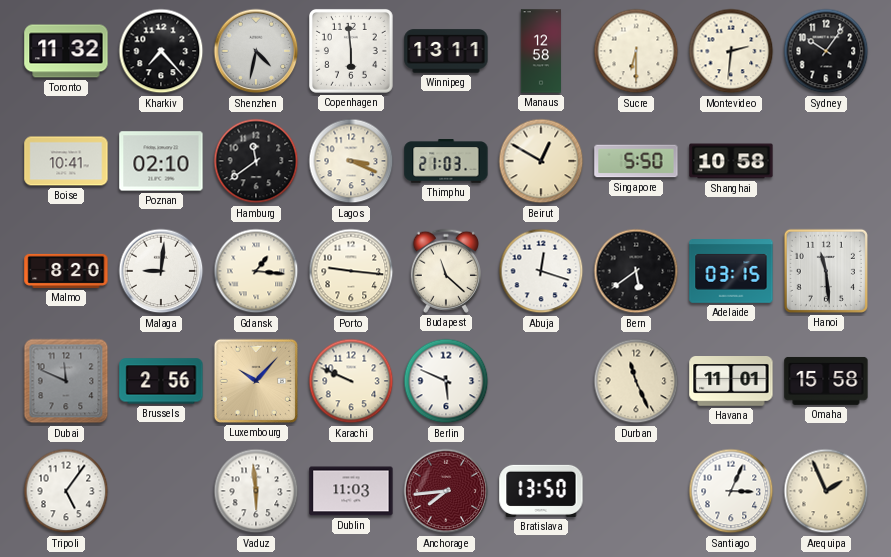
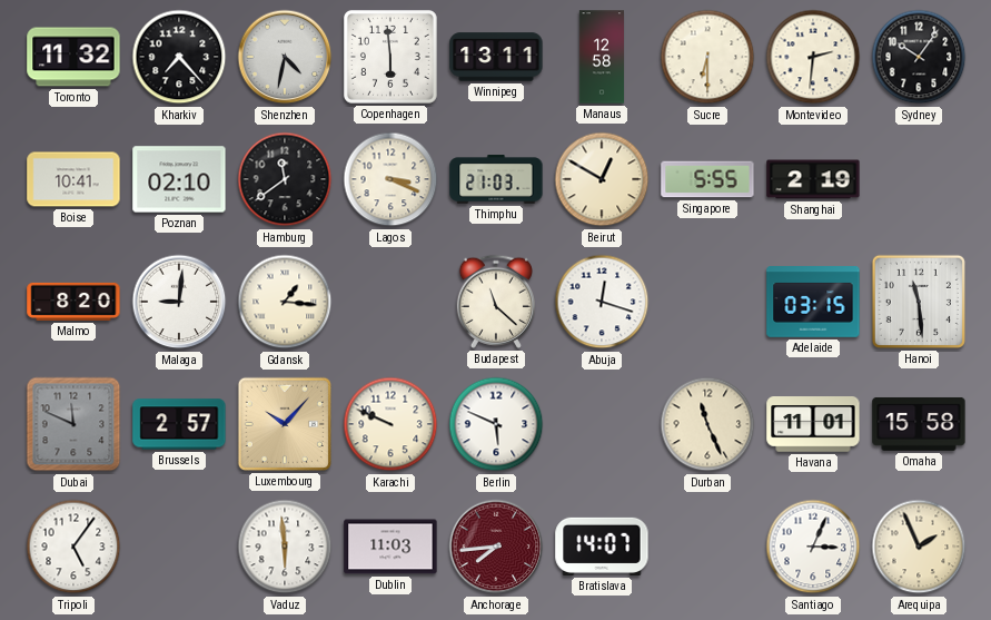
Singapore: 5:50 -> 5:55
Shanghai: 10:58 -> 2:19
Porto: 9:16 -> none
Bern: 5:39 -> none
Brussels: 2:56 -> 2:57
Bratislava: 13:50 -> 14:07
